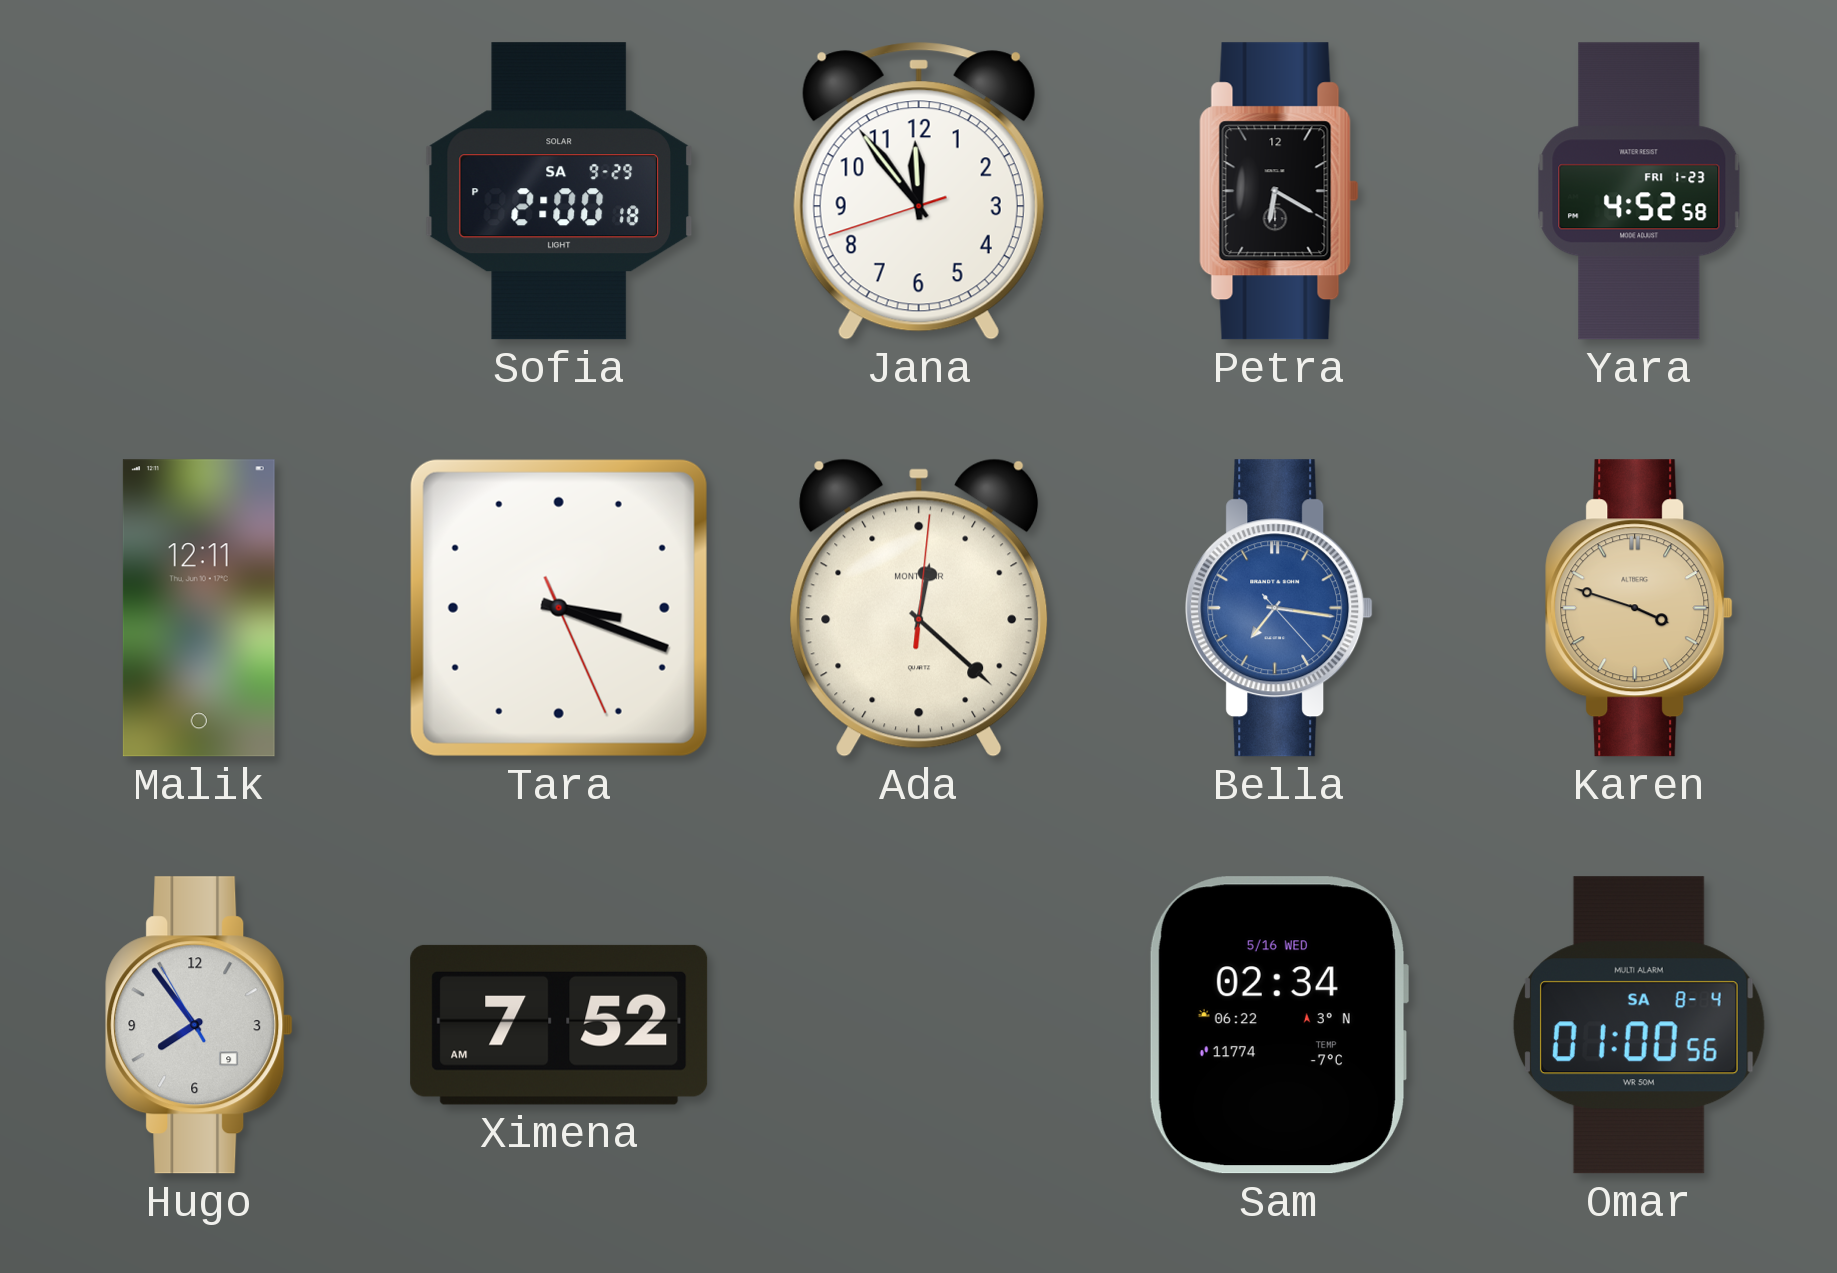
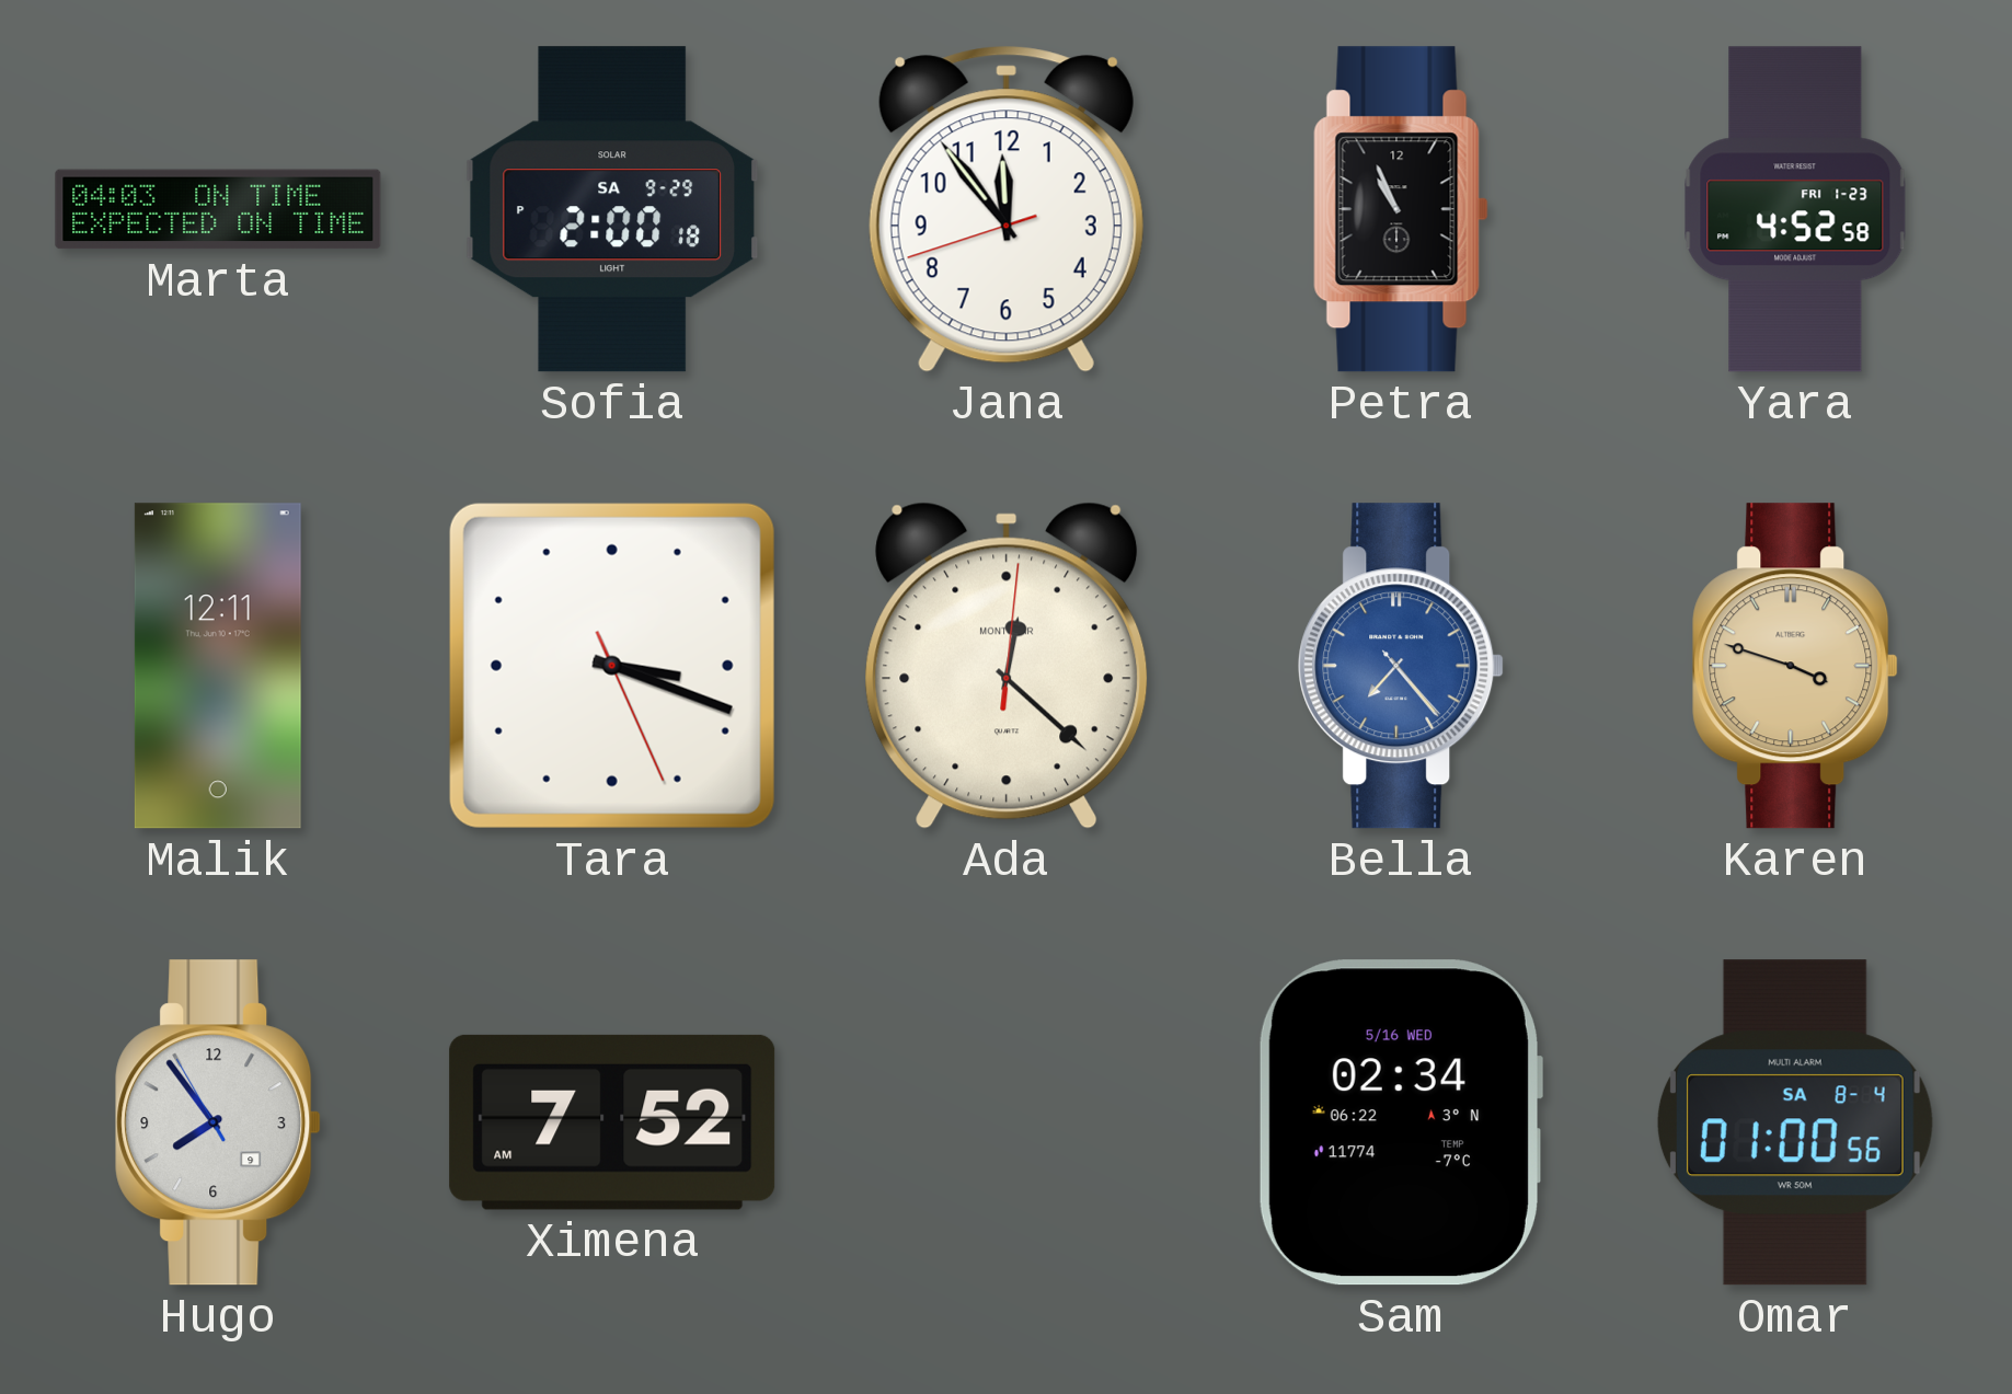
Marta: none -> 04:03
Petra: 6:20 -> 10:56
Bella: 7:16 -> 7:23
